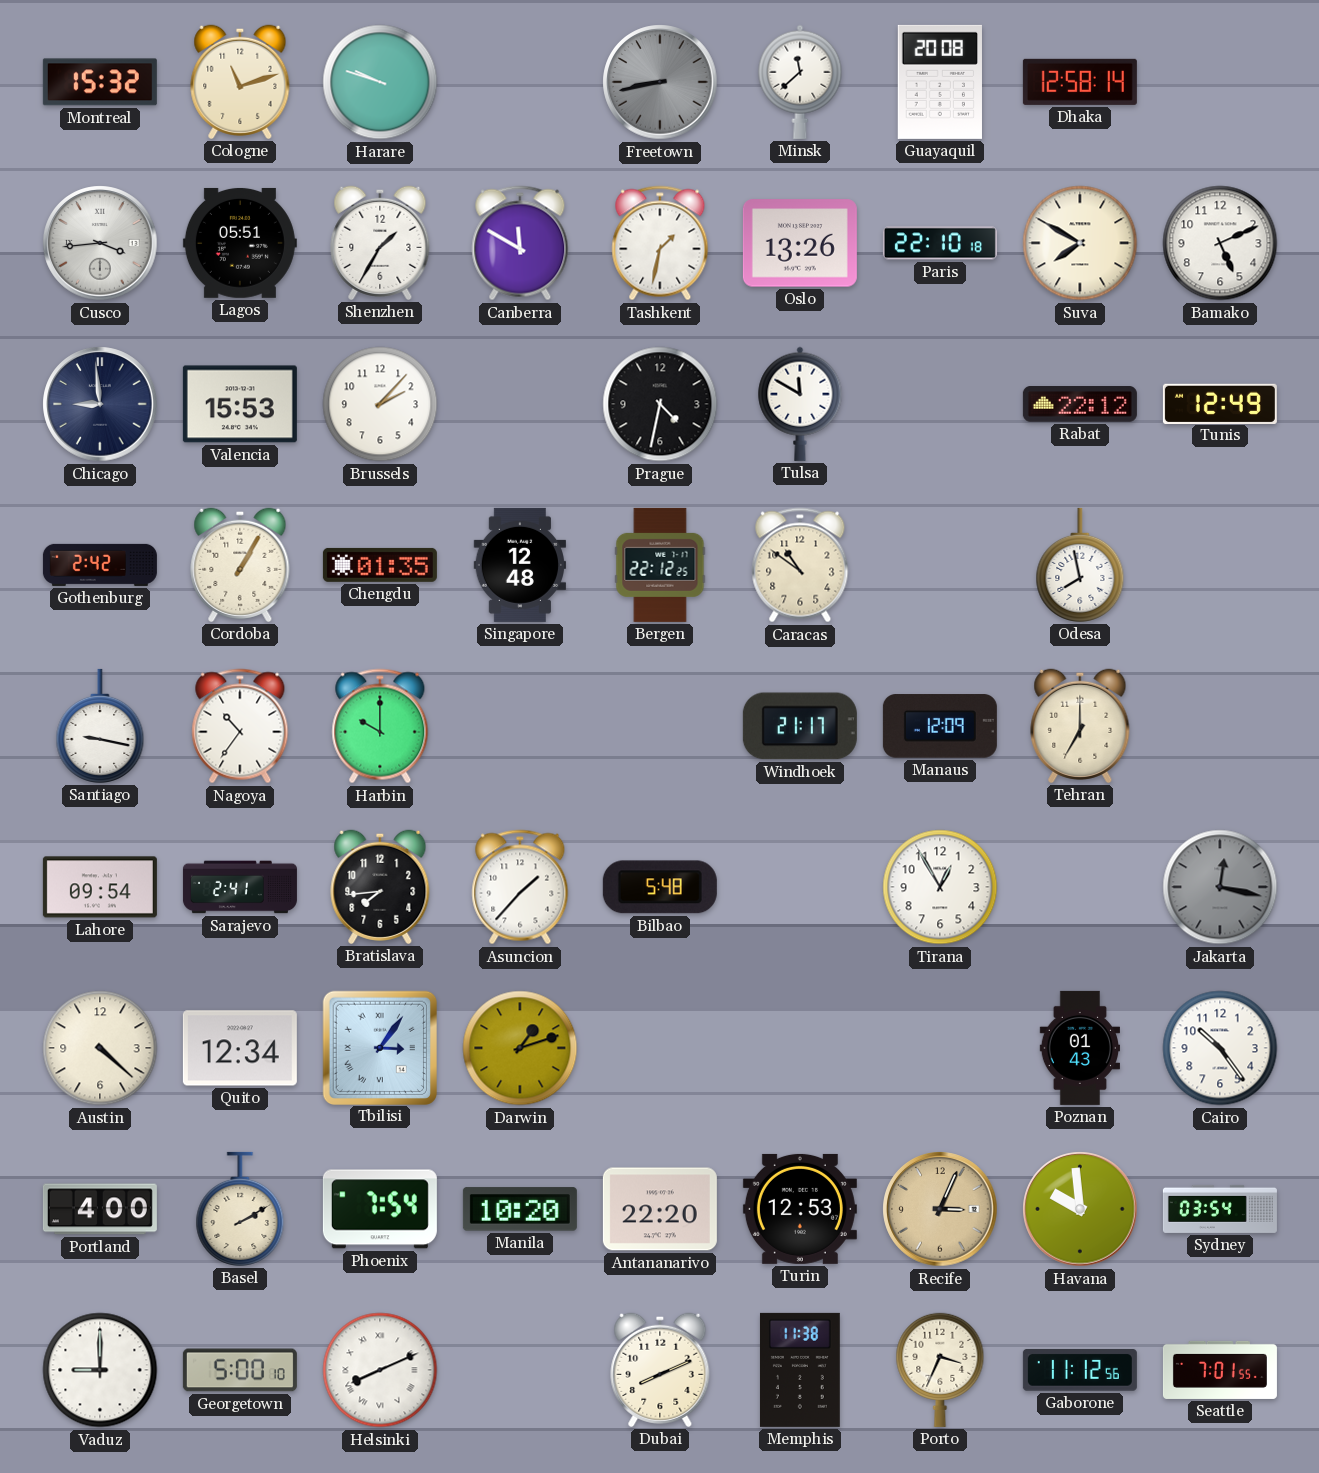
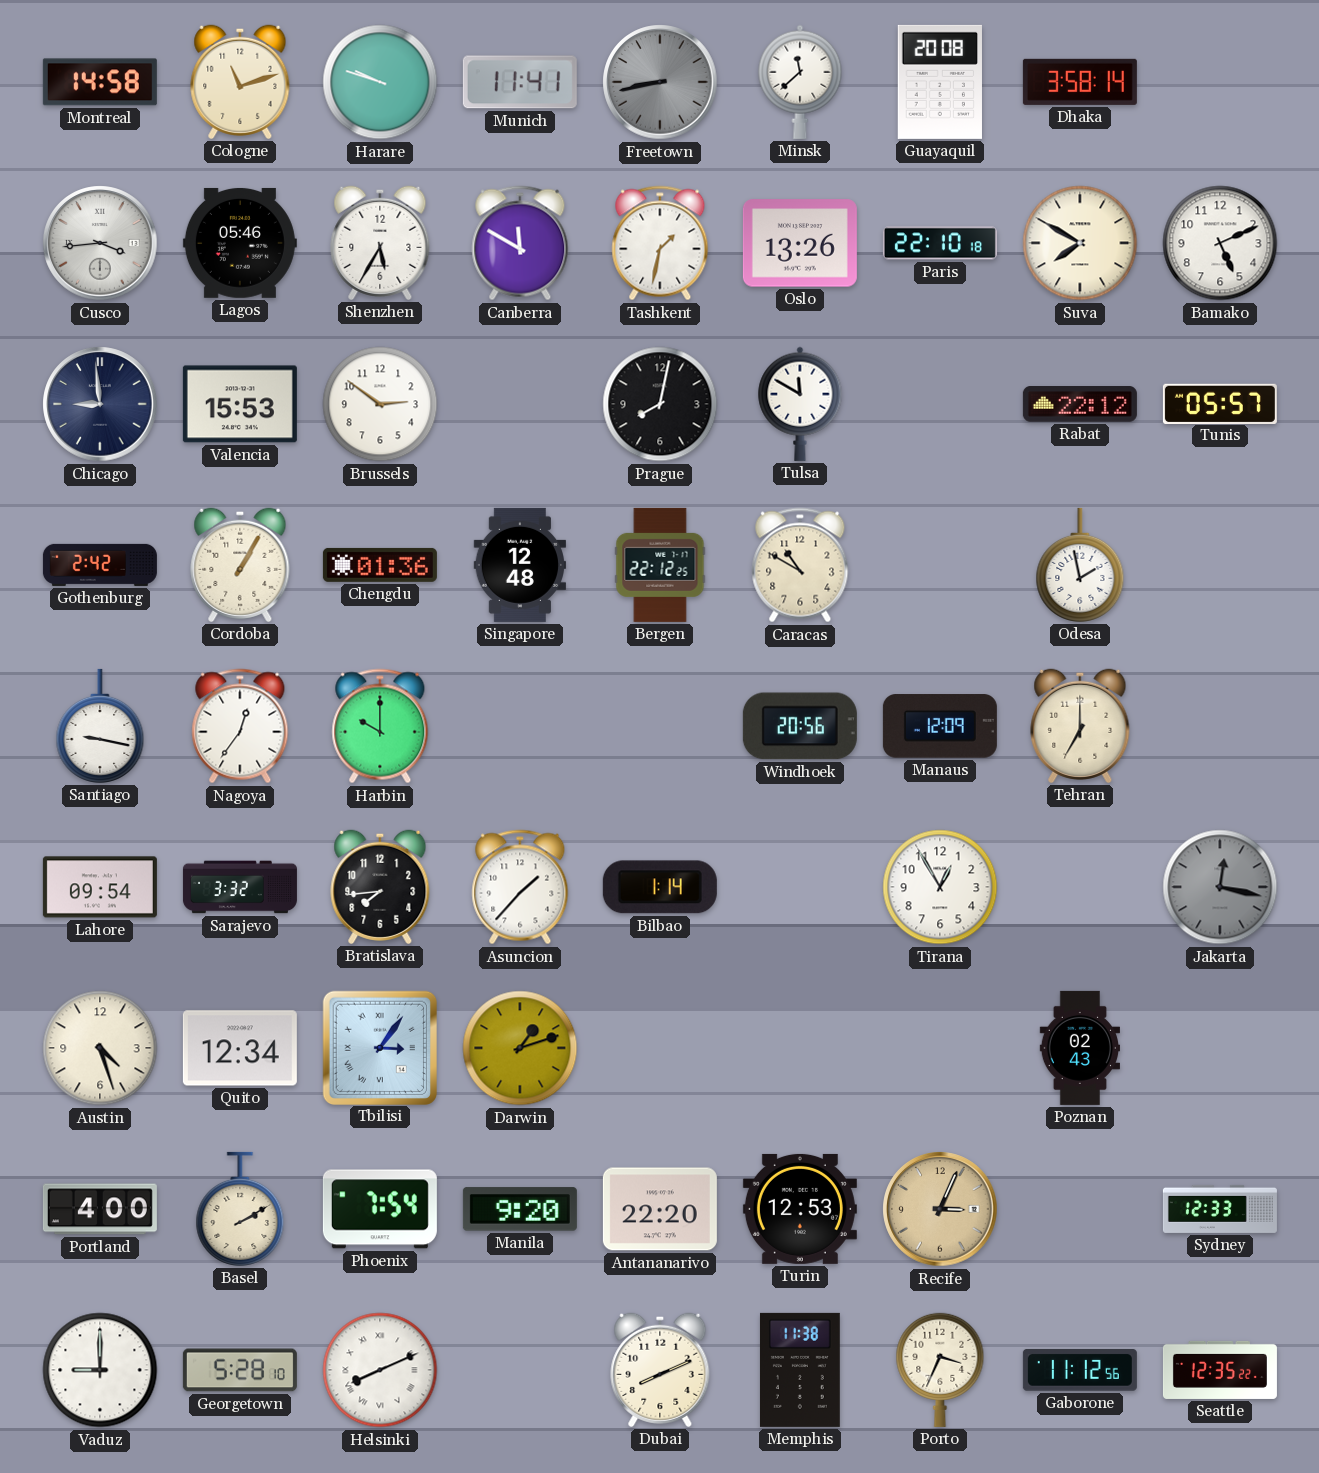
Montreal: 15:32 -> 14:58
Munich: none -> 11:41
Dhaka: 12:58 -> 3:58
Lagos: 05:51 -> 05:46
Shenzhen: 1:35 -> 5:35
Brussels: 2:07 -> 2:51
Prague: 4:32 -> 8:02
Tunis: 12:49 -> 05:57
Chengdu: 01:35 -> 01:36
Caracas: 10:51 -> 10:50
Odesa: 7:58 -> 1:58
Nagoya: 10:36 -> 12:36
Windhoek: 21:17 -> 20:56
Sarajevo: 2:41 -> 3:32
Bilbao: 5:48 -> 1:14
Austin: 4:22 -> 4:27
Poznan: 01:43 -> 02:43
Cairo: 10:24 -> none
Manila: 10:20 -> 9:20
Havana: 9:59 -> none
Sydney: 03:54 -> 12:33
Georgetown: 5:00 -> 5:28
Seattle: 7:01 -> 12:35
